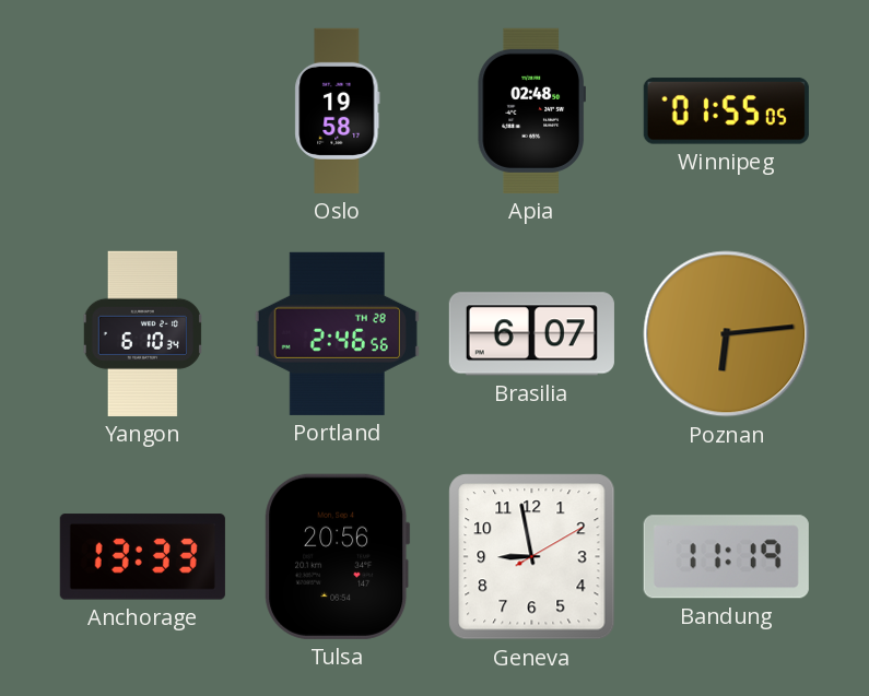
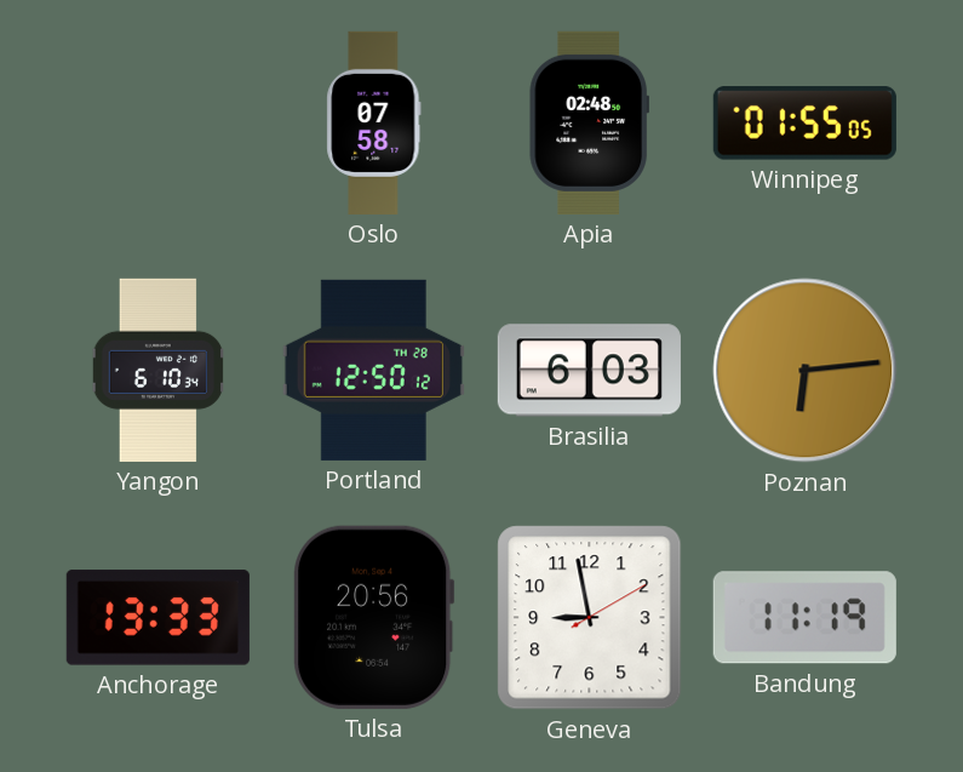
Oslo: 19:58 -> 07:58
Portland: 2:46 -> 12:50
Brasilia: 6:07 -> 6:03
